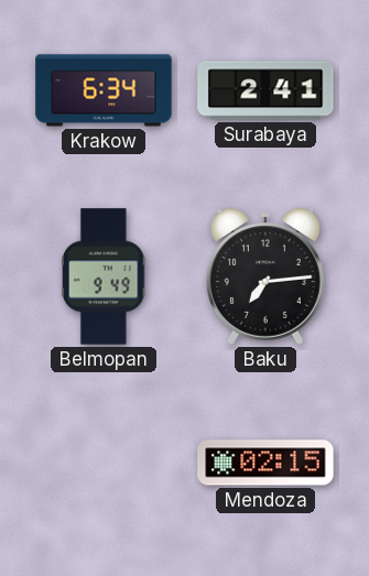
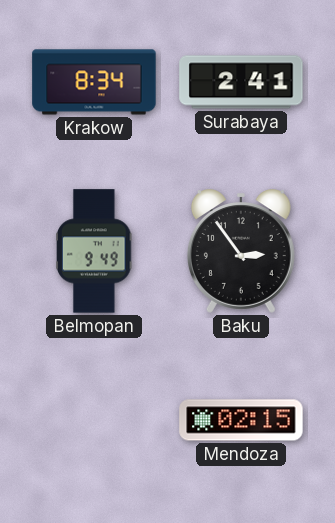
Krakow: 6:34 -> 8:34
Baku: 7:14 -> 2:54
